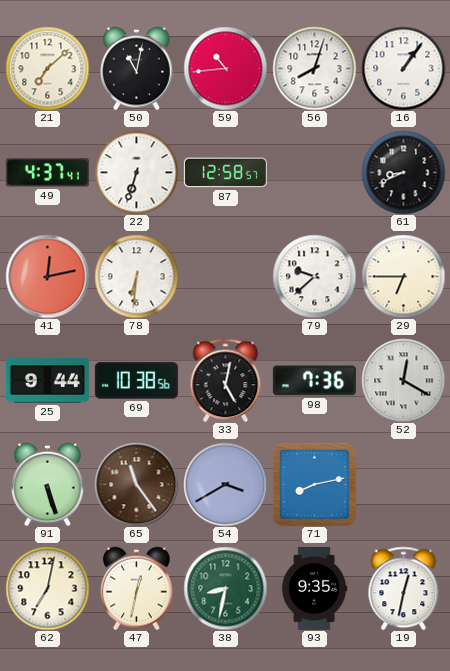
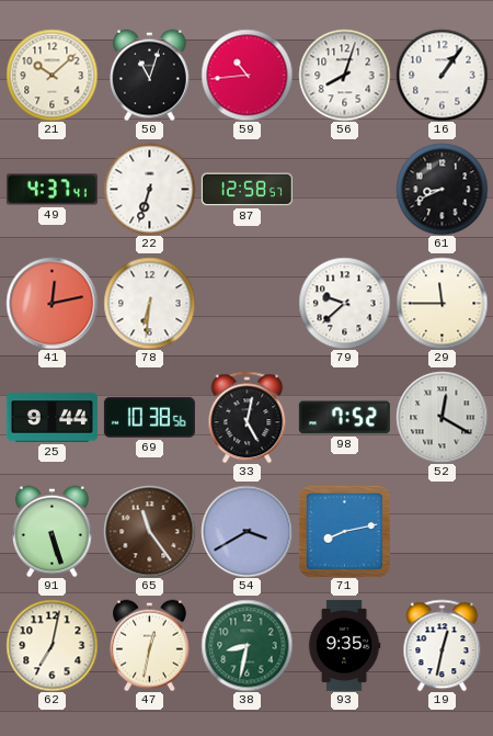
21: 7:08 -> 10:08
50: 11:02 -> 11:03
29: 6:45 -> 11:45
98: 7:36 -> 7:52
